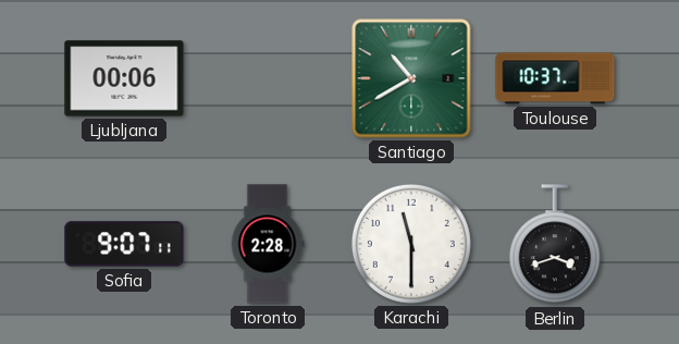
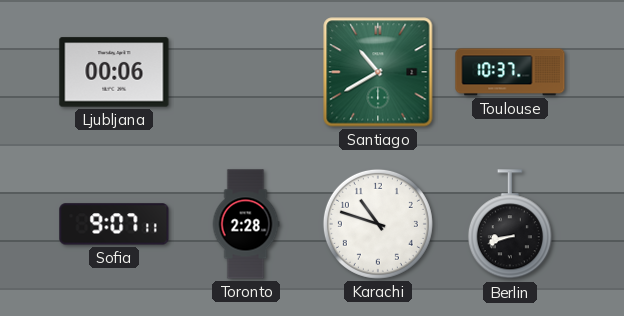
Karachi: 11:30 -> 10:48
Berlin: 3:42 -> 8:42
